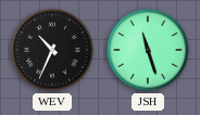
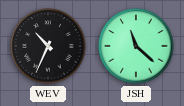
JSH: 11:27 -> 11:22
